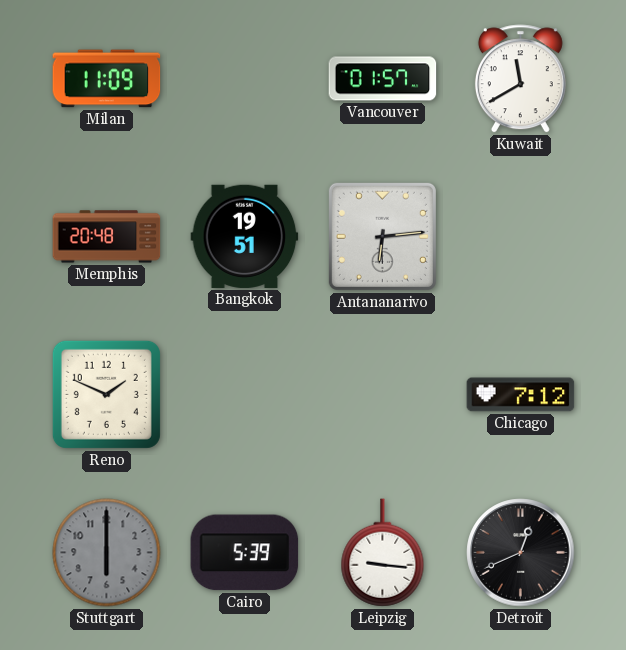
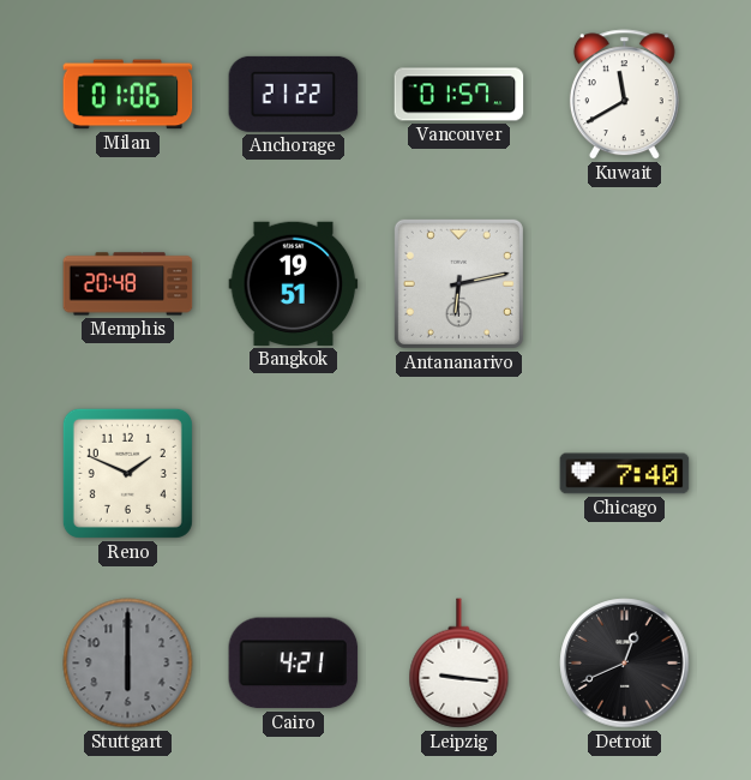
Milan: 11:09 -> 01:06
Anchorage: none -> 21:22
Antananarivo: 6:14 -> 6:13
Chicago: 7:12 -> 7:40
Cairo: 5:39 -> 4:21
